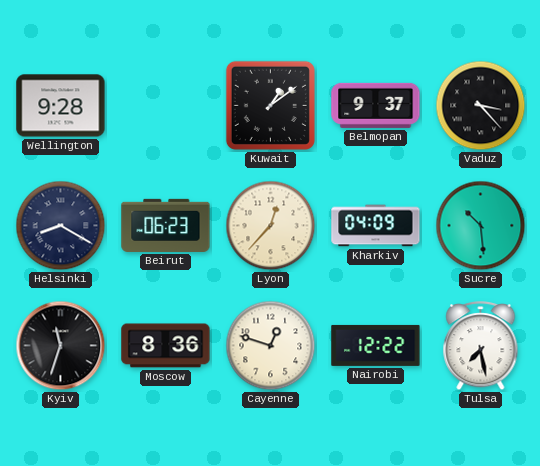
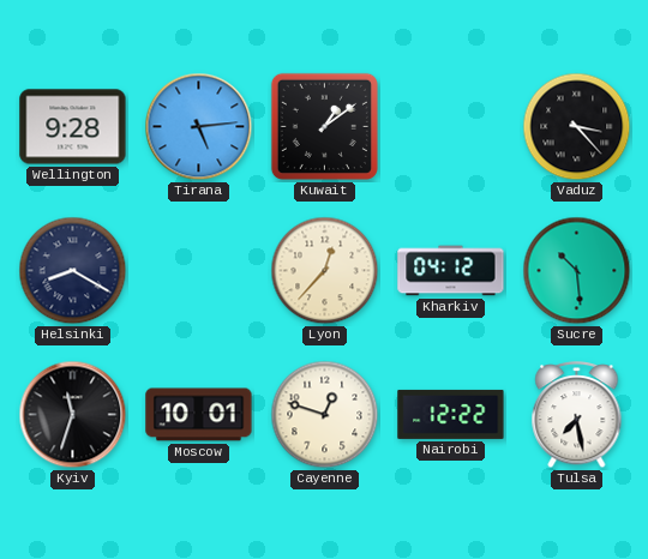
Tirana: none -> 5:14
Belmopan: 9:37 -> none
Beirut: 06:23 -> none
Kharkiv: 04:09 -> 04:12
Moscow: 8:36 -> 10:01
